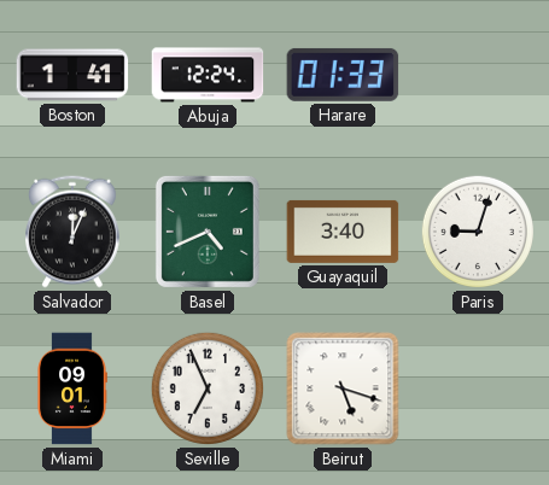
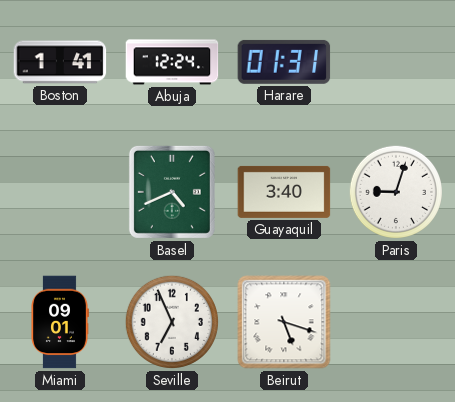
Harare: 01:33 -> 01:31
Salvador: 12:04 -> none
